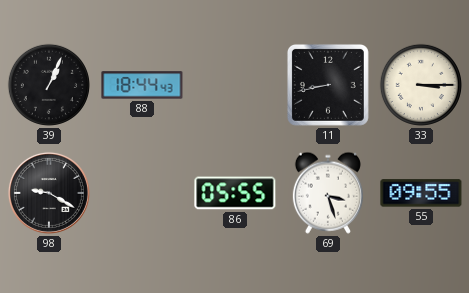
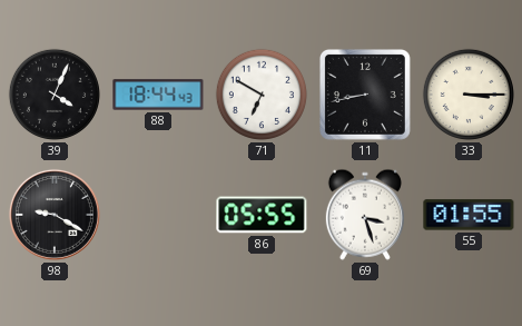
39: 1:04 -> 4:04
71: none -> 6:50
55: 09:55 -> 01:55
